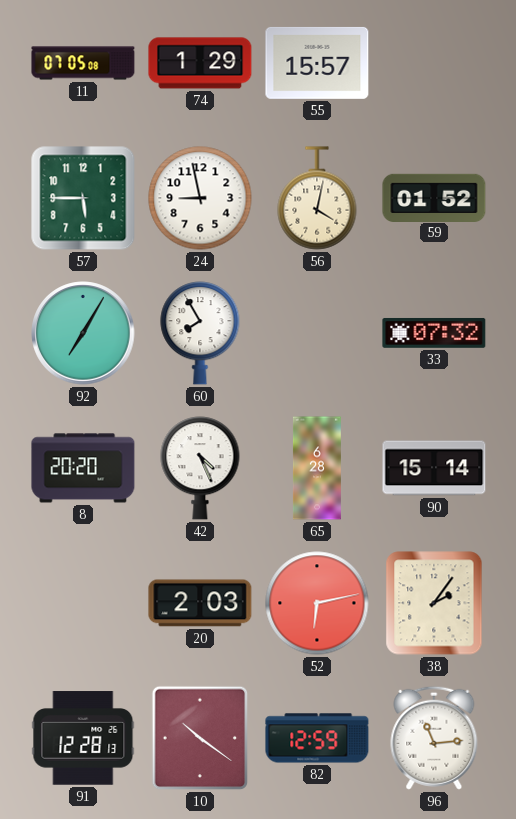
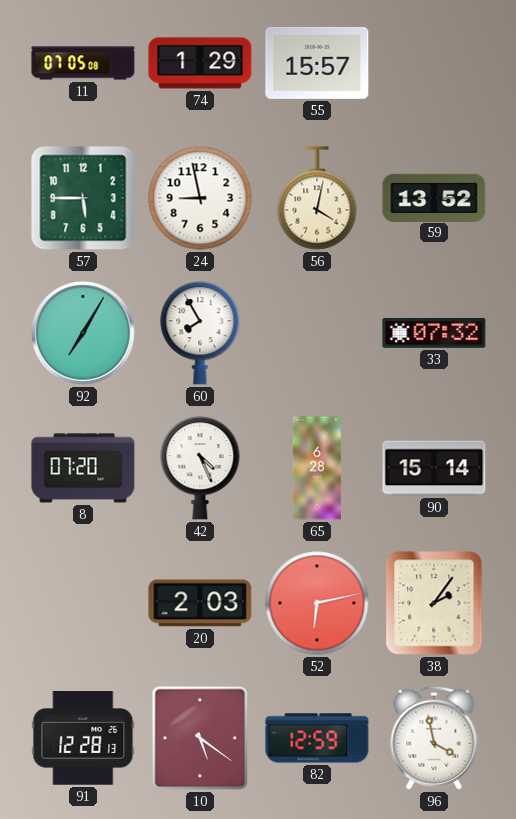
59: 01:52 -> 13:52
8: 20:20 -> 07:20
10: 10:21 -> 5:21
96: 11:14 -> 3:58
